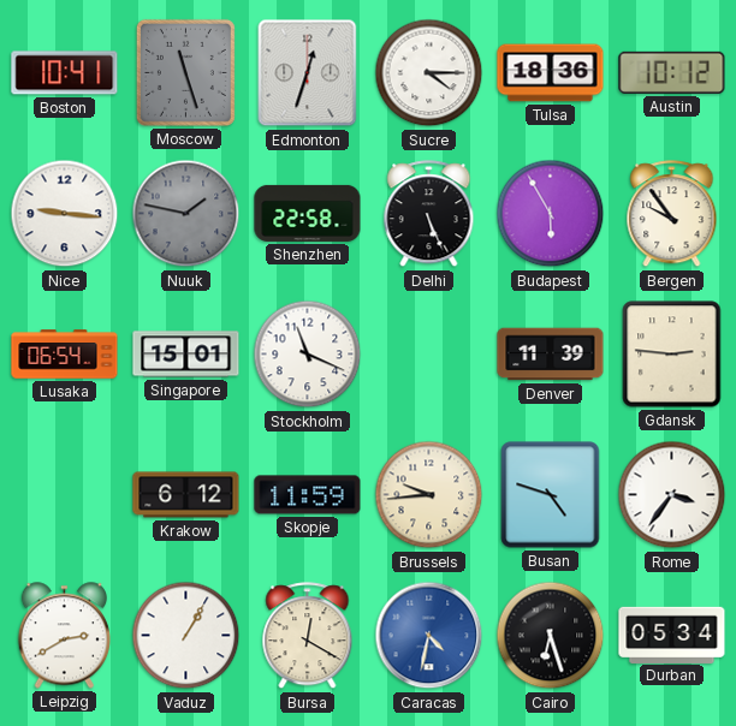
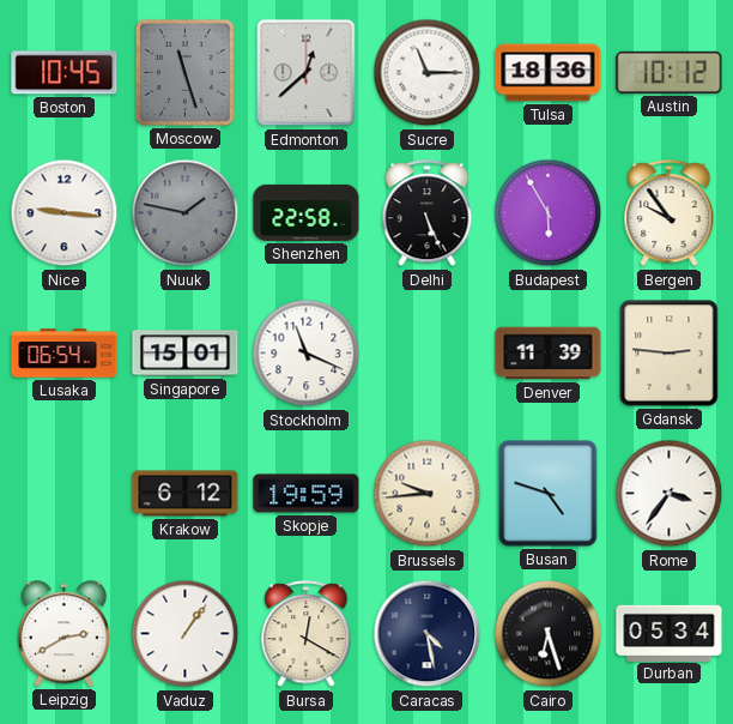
Boston: 10:41 -> 10:45
Edmonton: 12:33 -> 12:38
Sucre: 4:15 -> 11:15
Skopje: 11:59 -> 19:59
Vaduz: 1:05 -> 1:06
Caracas: 4:32 -> 4:28
Caracas dial: blue -> navy
